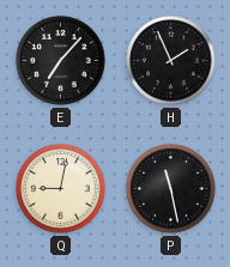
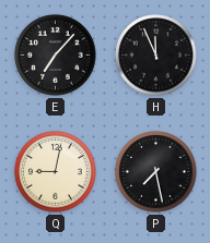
H: 1:56 -> 11:56
P: 11:28 -> 7:28
